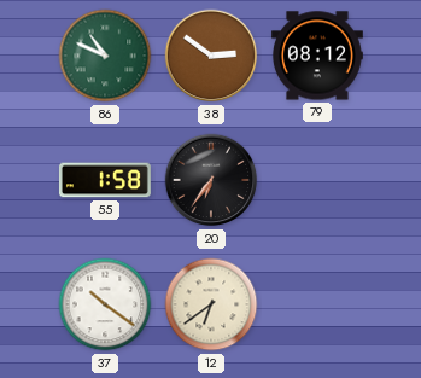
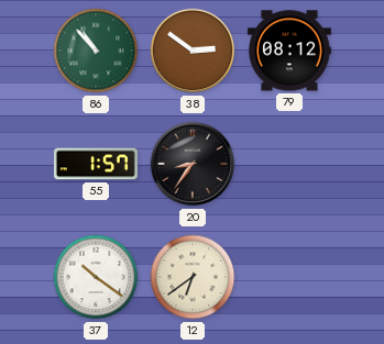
86: 10:49 -> 10:53
55: 1:58 -> 1:57
20: 6:36 -> 8:36
